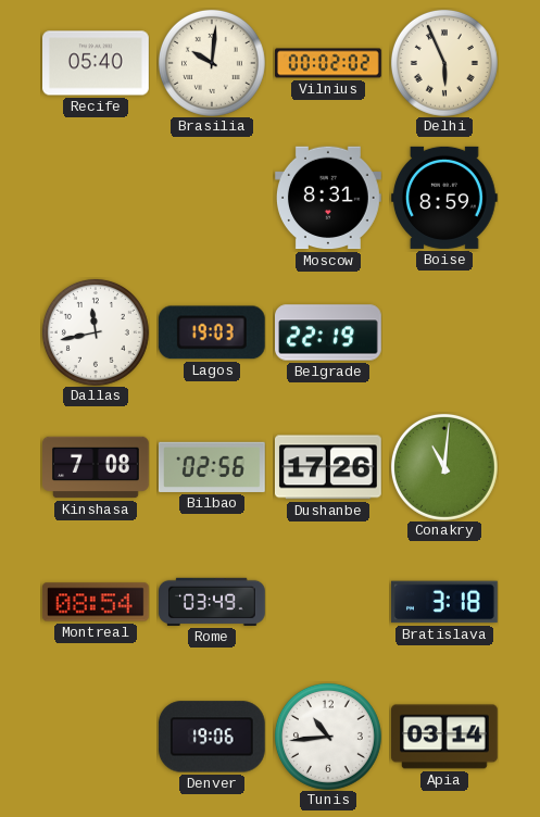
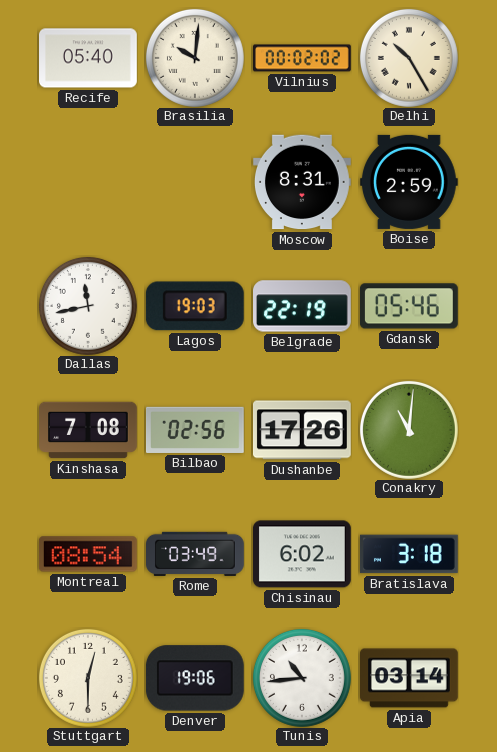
Delhi: 5:56 -> 10:25
Boise: 8:59 -> 2:59
Gdansk: none -> 05:46
Chisinau: none -> 6:02
Stuttgart: none -> 12:30
